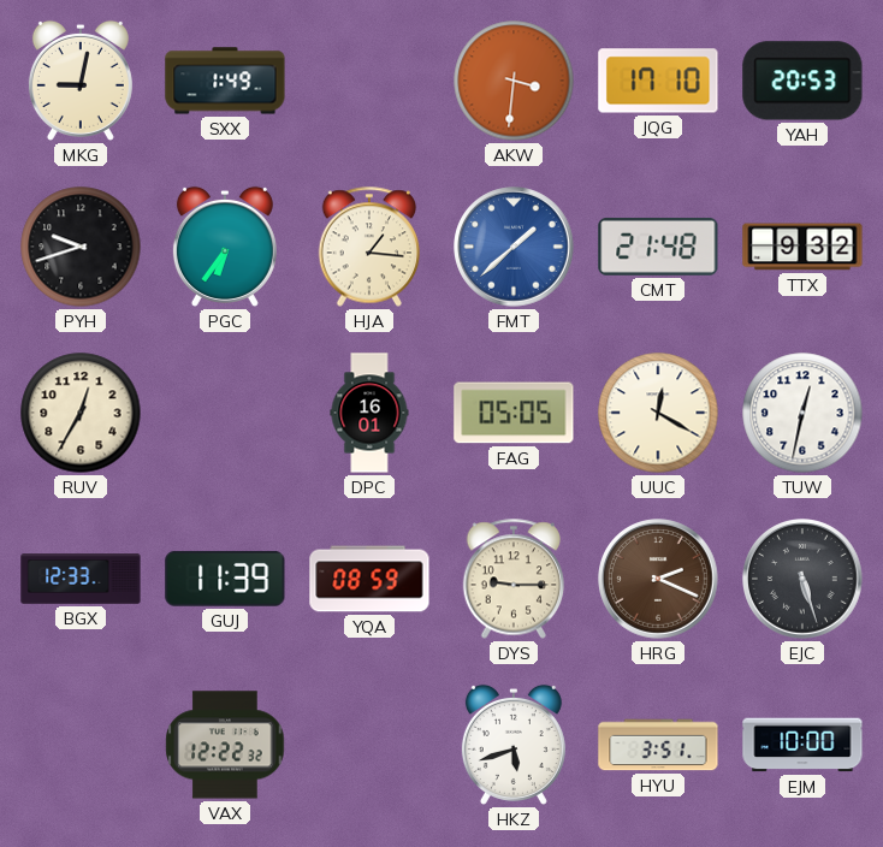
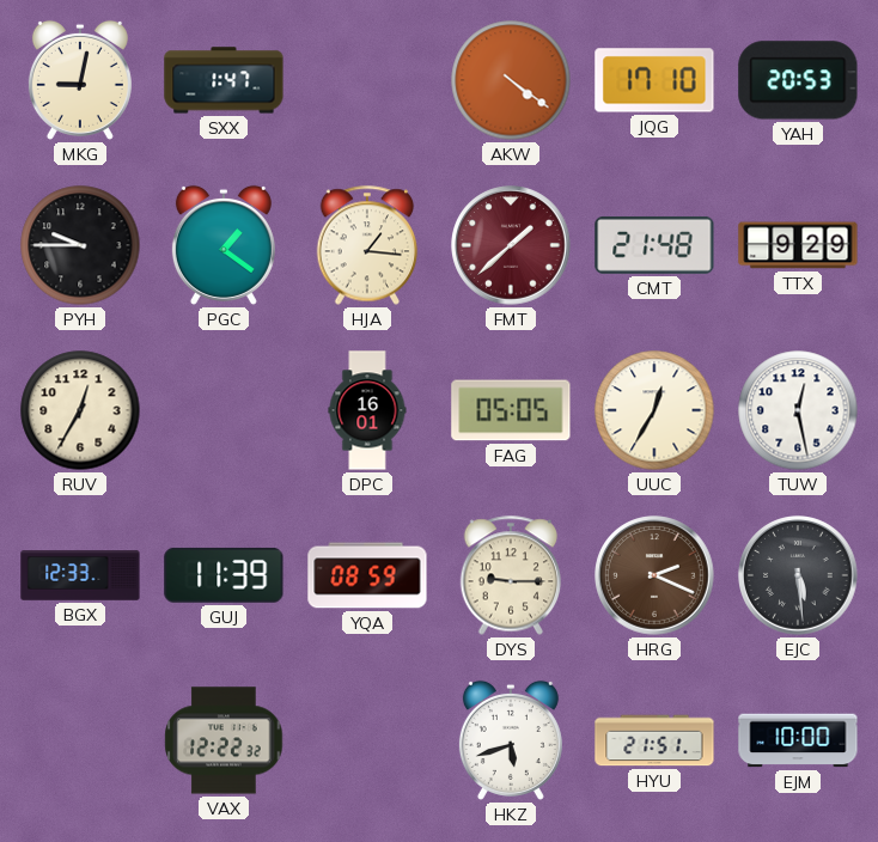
SXX: 1:49 -> 1:47
AKW: 3:31 -> 4:21
PYH: 9:42 -> 9:45
PGC: 6:36 -> 1:21
FMT dial: blue -> burgundy
TTX: 9:32 -> 9:29
UUC: 12:20 -> 12:35
TUW: 12:32 -> 12:28
EJC: 5:27 -> 5:29
HYU: 3:51 -> 21:51
